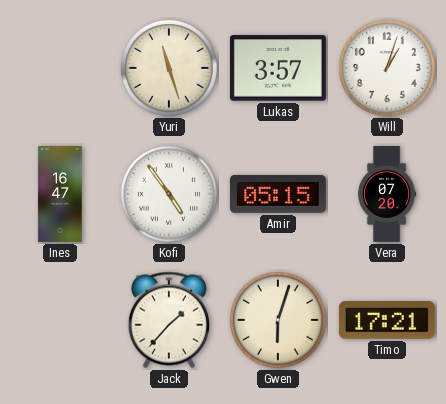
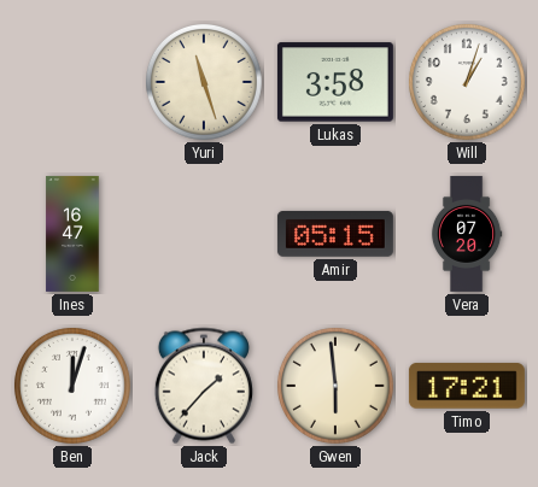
Lukas: 3:57 -> 3:58
Kofi: 4:54 -> none
Ben: none -> 12:03
Gwen: 6:03 -> 5:59
